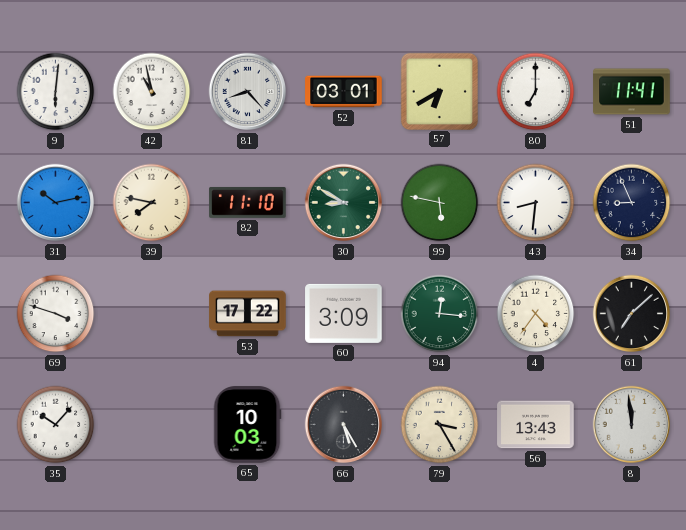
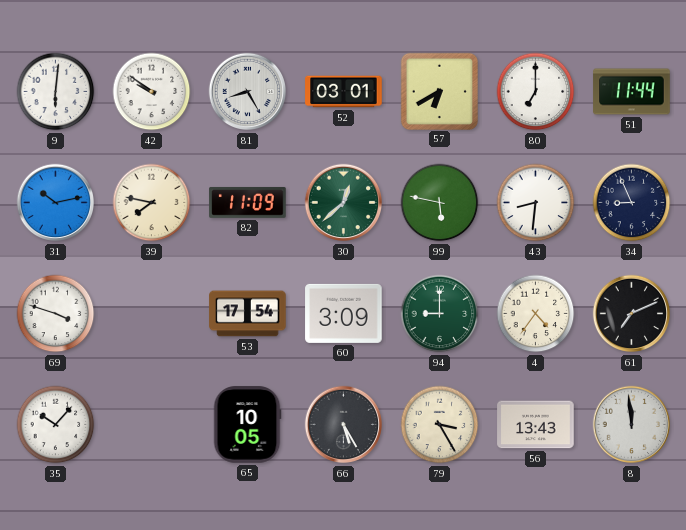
42: 10:58 -> 9:51
81: 8:23 -> 8:25
51: 11:41 -> 11:44
82: 11:10 -> 11:09
30: 8:50 -> 12:38
53: 17:22 -> 17:54
94: 12:16 -> 9:00
61: 7:08 -> 7:11
65: 10:03 -> 10:05
